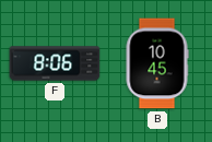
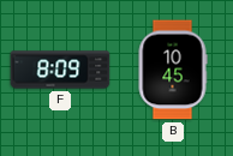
F: 8:06 -> 8:09
